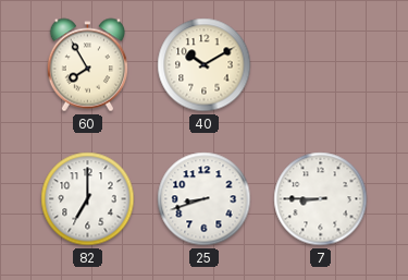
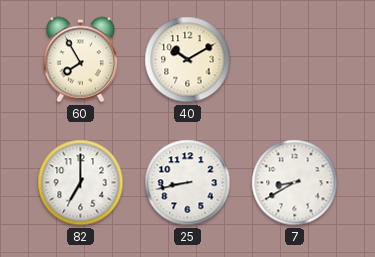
25: 8:42 -> 8:43
7: 8:45 -> 8:40
